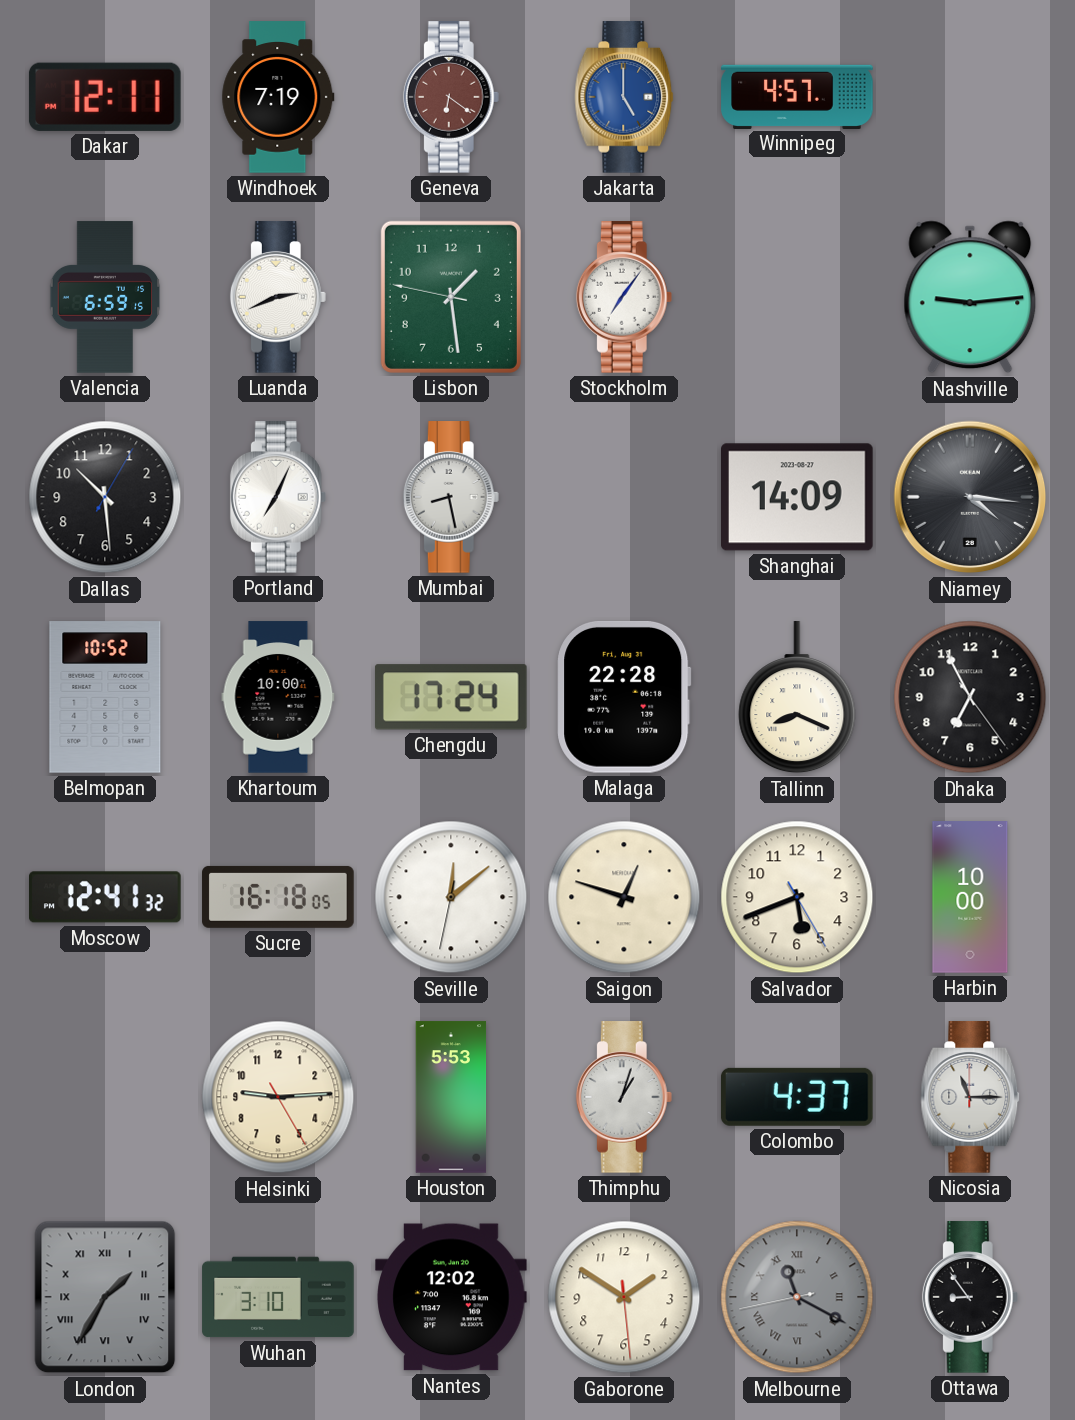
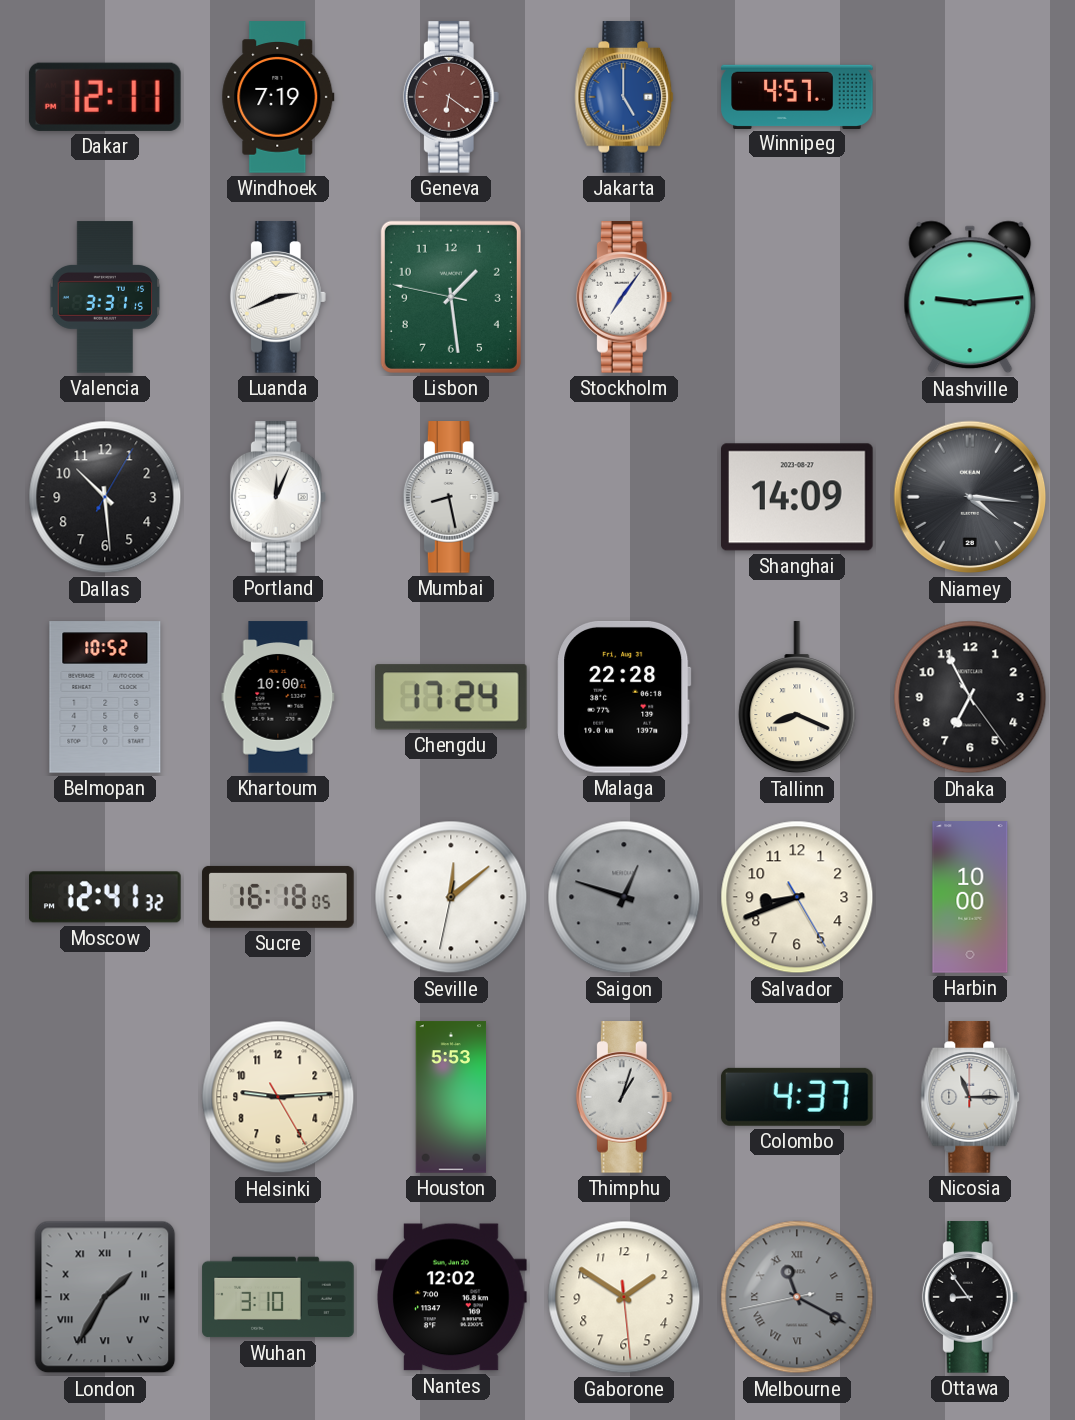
Valencia: 6:59 -> 3:31
Portland: 7:04 -> 12:04
Saigon dial: cream -> grey
Salvador: 5:41 -> 8:41
